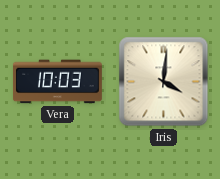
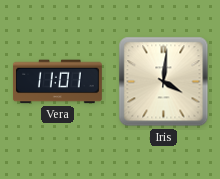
Vera: 10:03 -> 11:01
